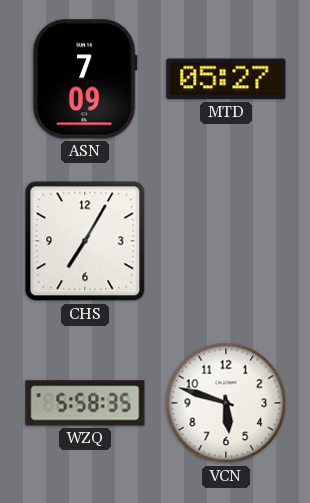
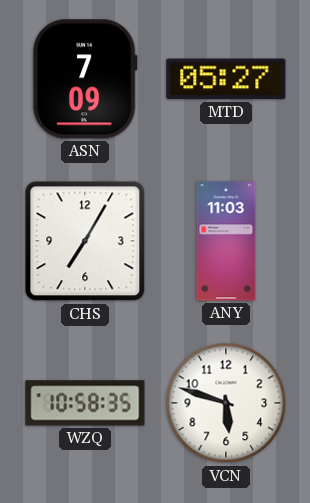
ANY: none -> 11:03
WZQ: 5:58 -> 10:58
